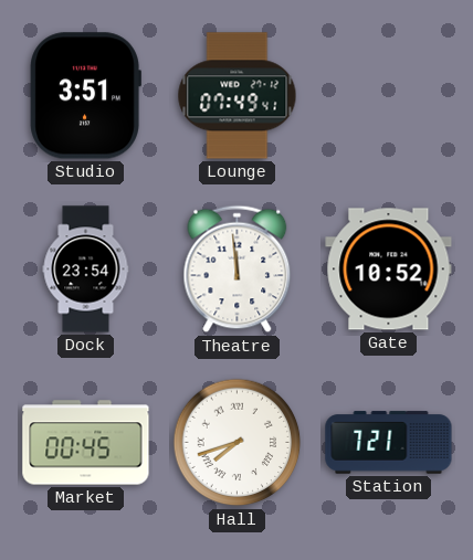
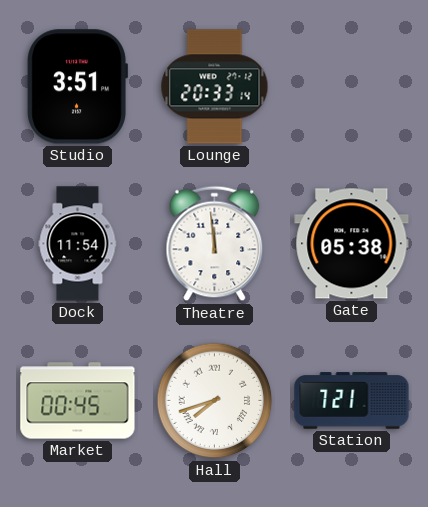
Lounge: 07:49 -> 20:33
Dock: 23:54 -> 11:54
Gate: 10:52 -> 05:38
